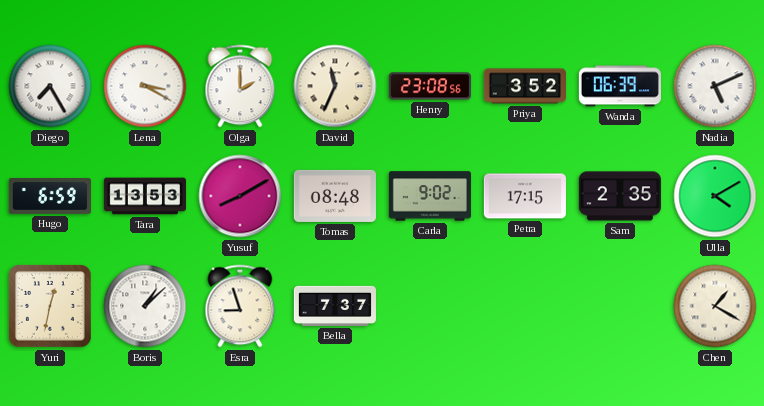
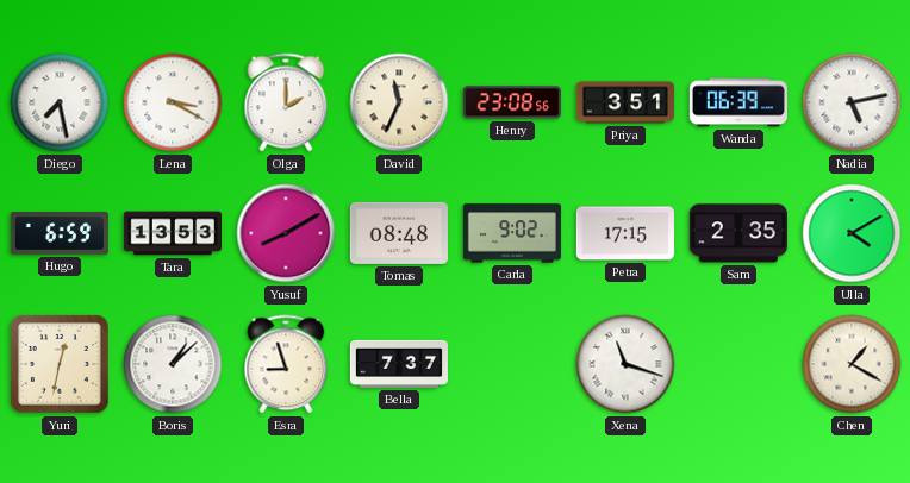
Diego: 7:25 -> 7:28
Priya: 3:52 -> 3:51
Nadia: 5:11 -> 5:13
Xena: none -> 11:18
